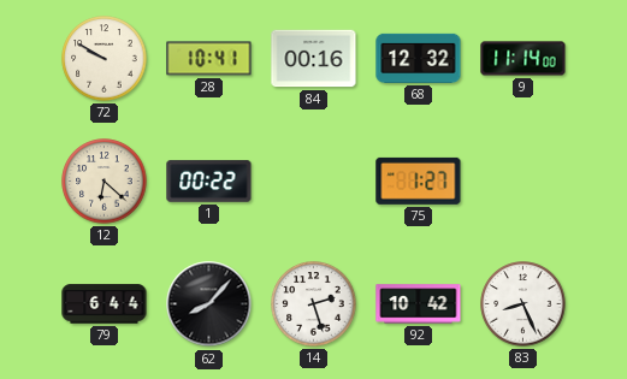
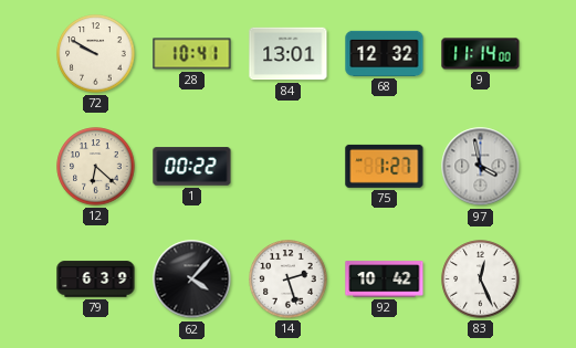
84: 00:16 -> 13:01
97: none -> 3:58
79: 6:44 -> 6:39
62: 8:07 -> 4:07
83: 8:26 -> 12:26
